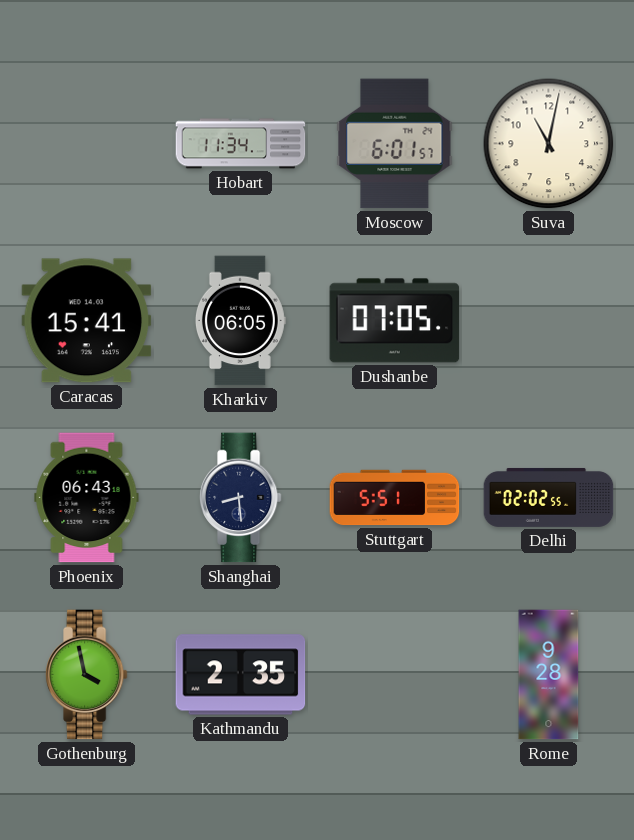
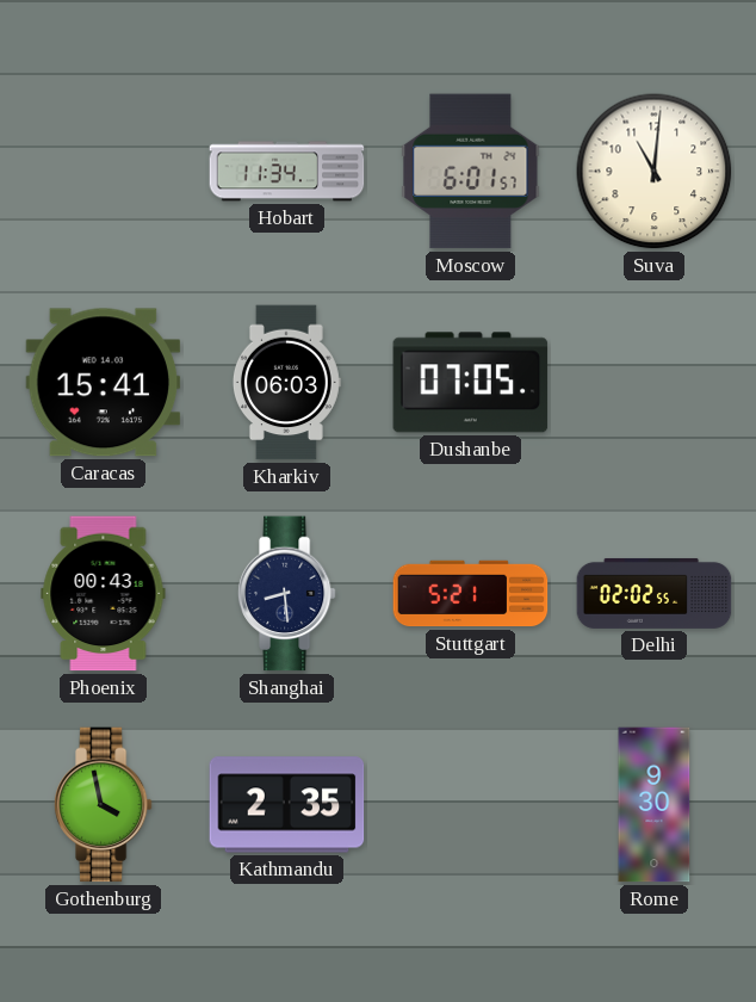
Suva: 11:02 -> 11:01
Kharkiv: 06:05 -> 06:03
Phoenix: 06:43 -> 00:43
Stuttgart: 5:51 -> 5:21
Rome: 9:28 -> 9:30
